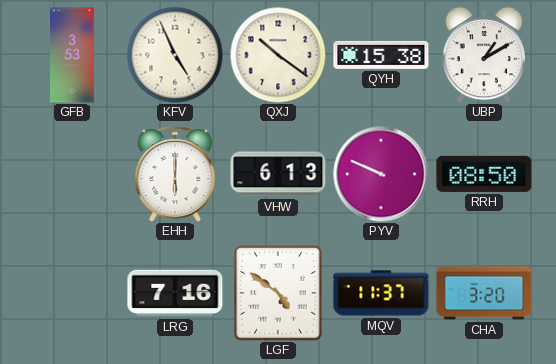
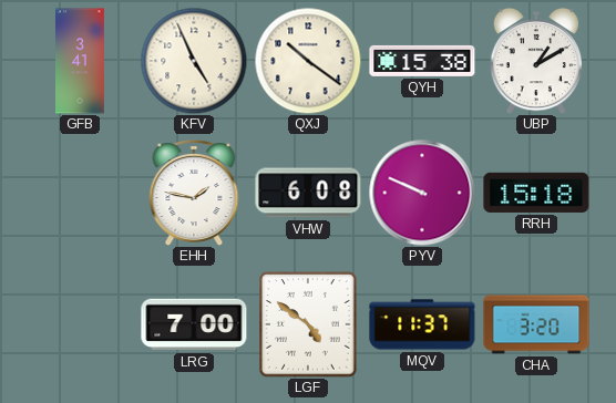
GFB: 3:53 -> 3:41
EHH: 6:00 -> 1:47
VHW: 6:13 -> 6:08
RRH: 08:50 -> 15:18
LRG: 7:16 -> 7:00
